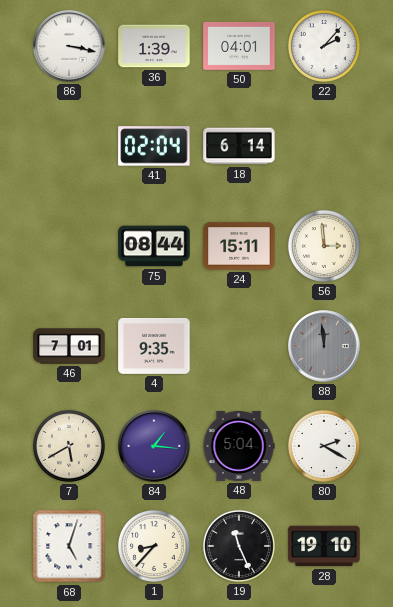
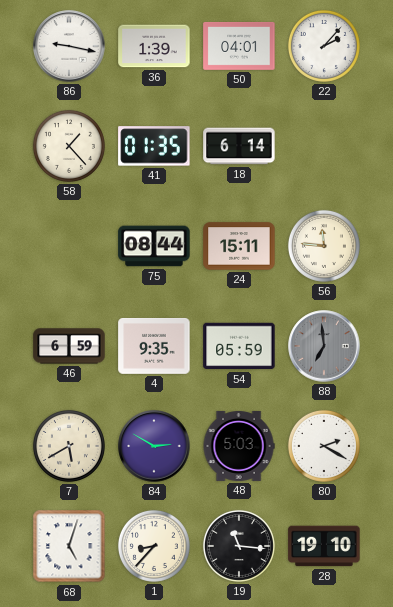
86: 3:17 -> 9:17
58: none -> 1:23
41: 02:04 -> 01:35
56: 2:59 -> 11:46
46: 7:01 -> 6:59
54: none -> 05:59
88: 11:59 -> 6:59
84: 1:16 -> 2:50
48: 5:04 -> 5:03
19: 11:26 -> 11:16
